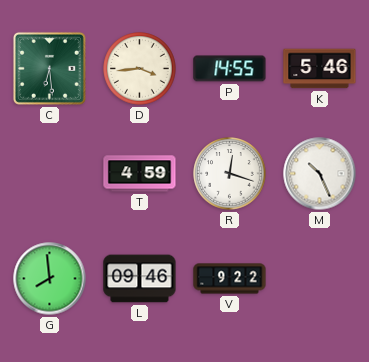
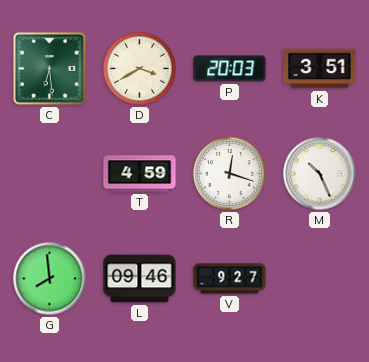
D: 3:44 -> 3:40
P: 14:55 -> 20:03
K: 5:46 -> 3:51
V: 9:22 -> 9:27
